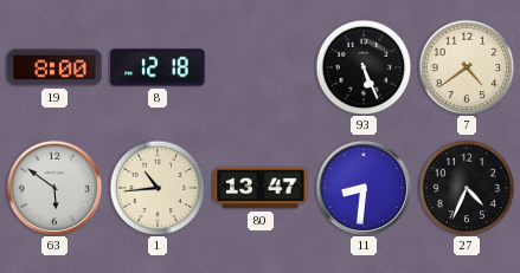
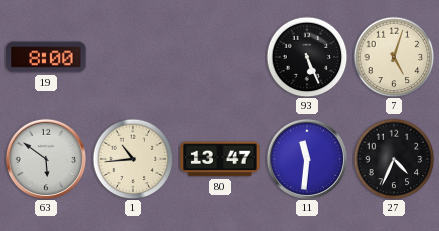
8: 12:18 -> none
7: 4:39 -> 5:03
11: 8:31 -> 11:31
